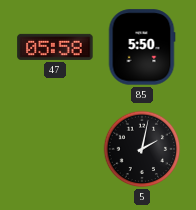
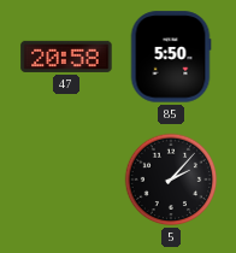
47: 05:58 -> 20:58
5: 2:02 -> 2:07
